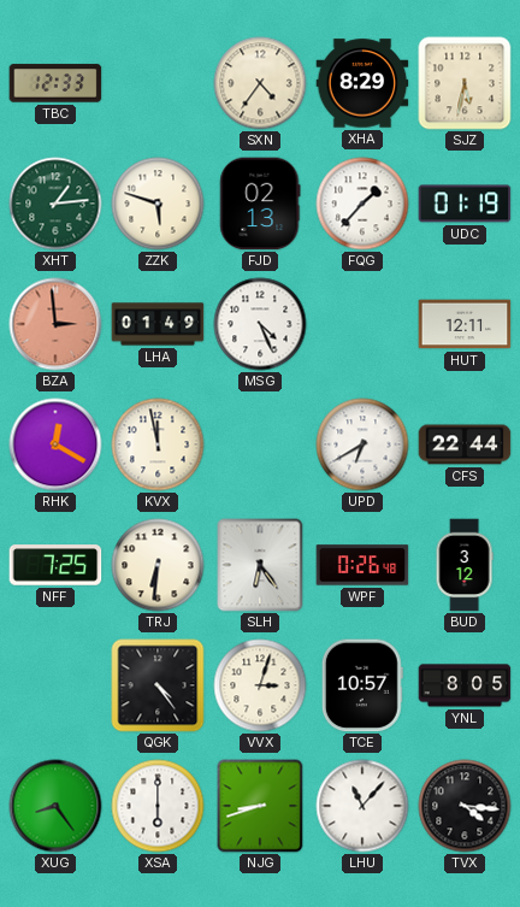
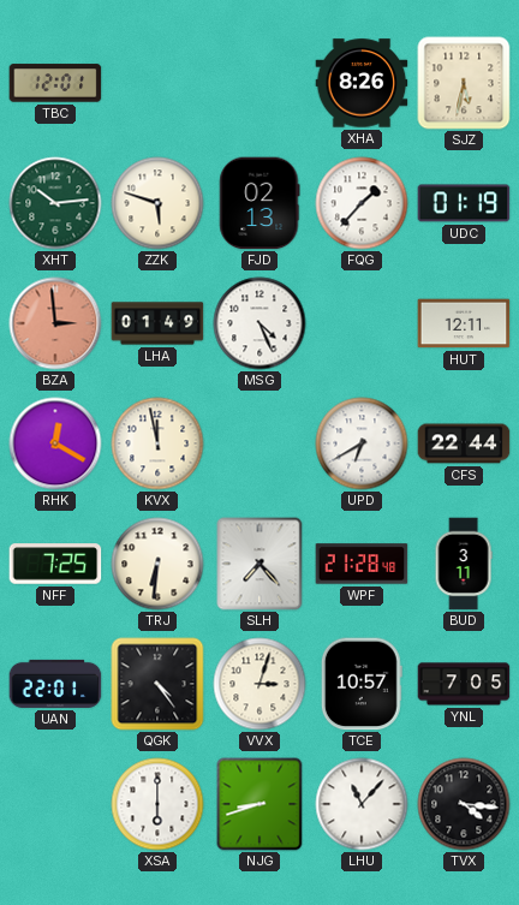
TBC: 12:33 -> 12:01
SXN: 4:36 -> none
XHA: 8:29 -> 8:26
XHT: 1:14 -> 10:14
SLH: 6:24 -> 7:23
WPF: 0:26 -> 21:28
BUD: 3:12 -> 3:11
UAN: none -> 22:01
YNL: 8:05 -> 7:05
XUG: 8:24 -> none
